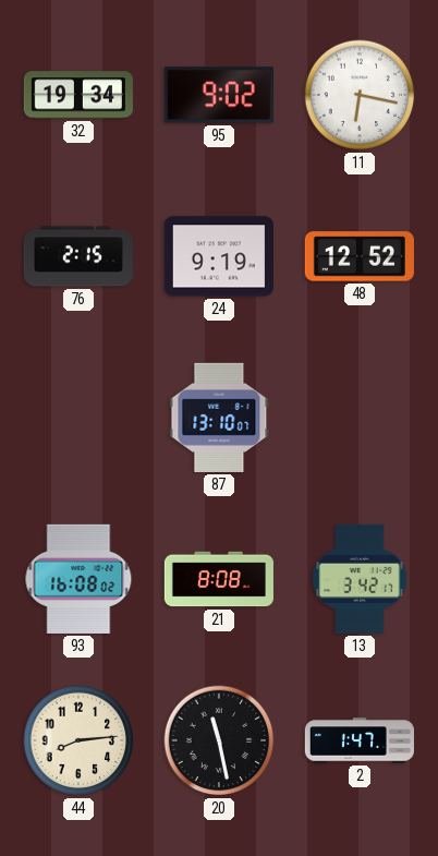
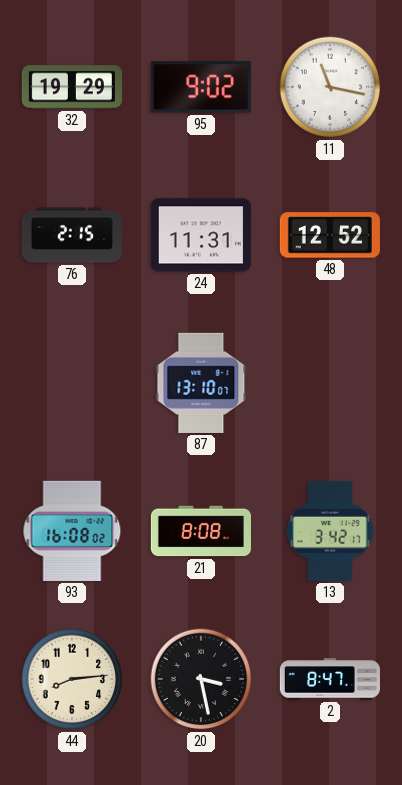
32: 19:34 -> 19:29
11: 6:17 -> 11:17
24: 9:19 -> 11:31
20: 11:28 -> 3:28
2: 1:47 -> 8:47
